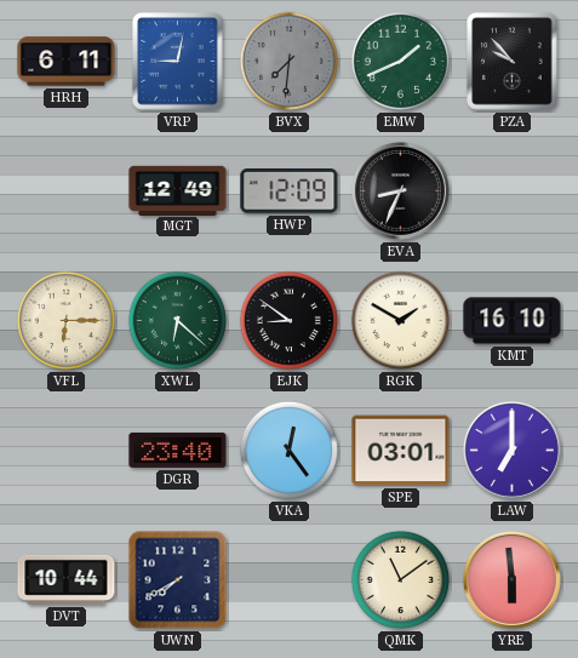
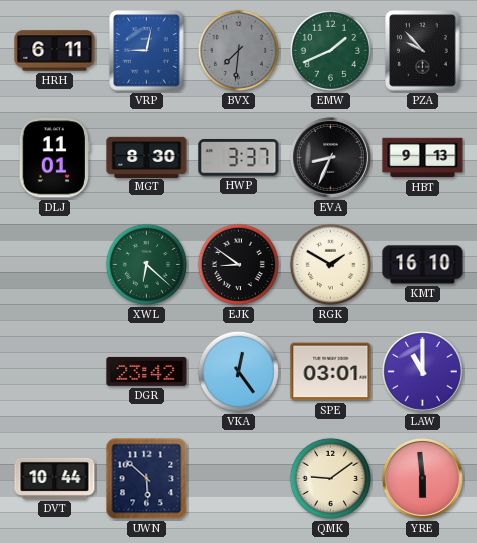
DLJ: none -> 11:01
MGT: 12:49 -> 8:30
HWP: 12:09 -> 3:37
HBT: none -> 9:13
VFL: 6:15 -> none
DGR: 23:40 -> 23:42
LAW: 7:00 -> 11:00
UWN: 7:40 -> 5:52
QMK: 11:09 -> 9:09
